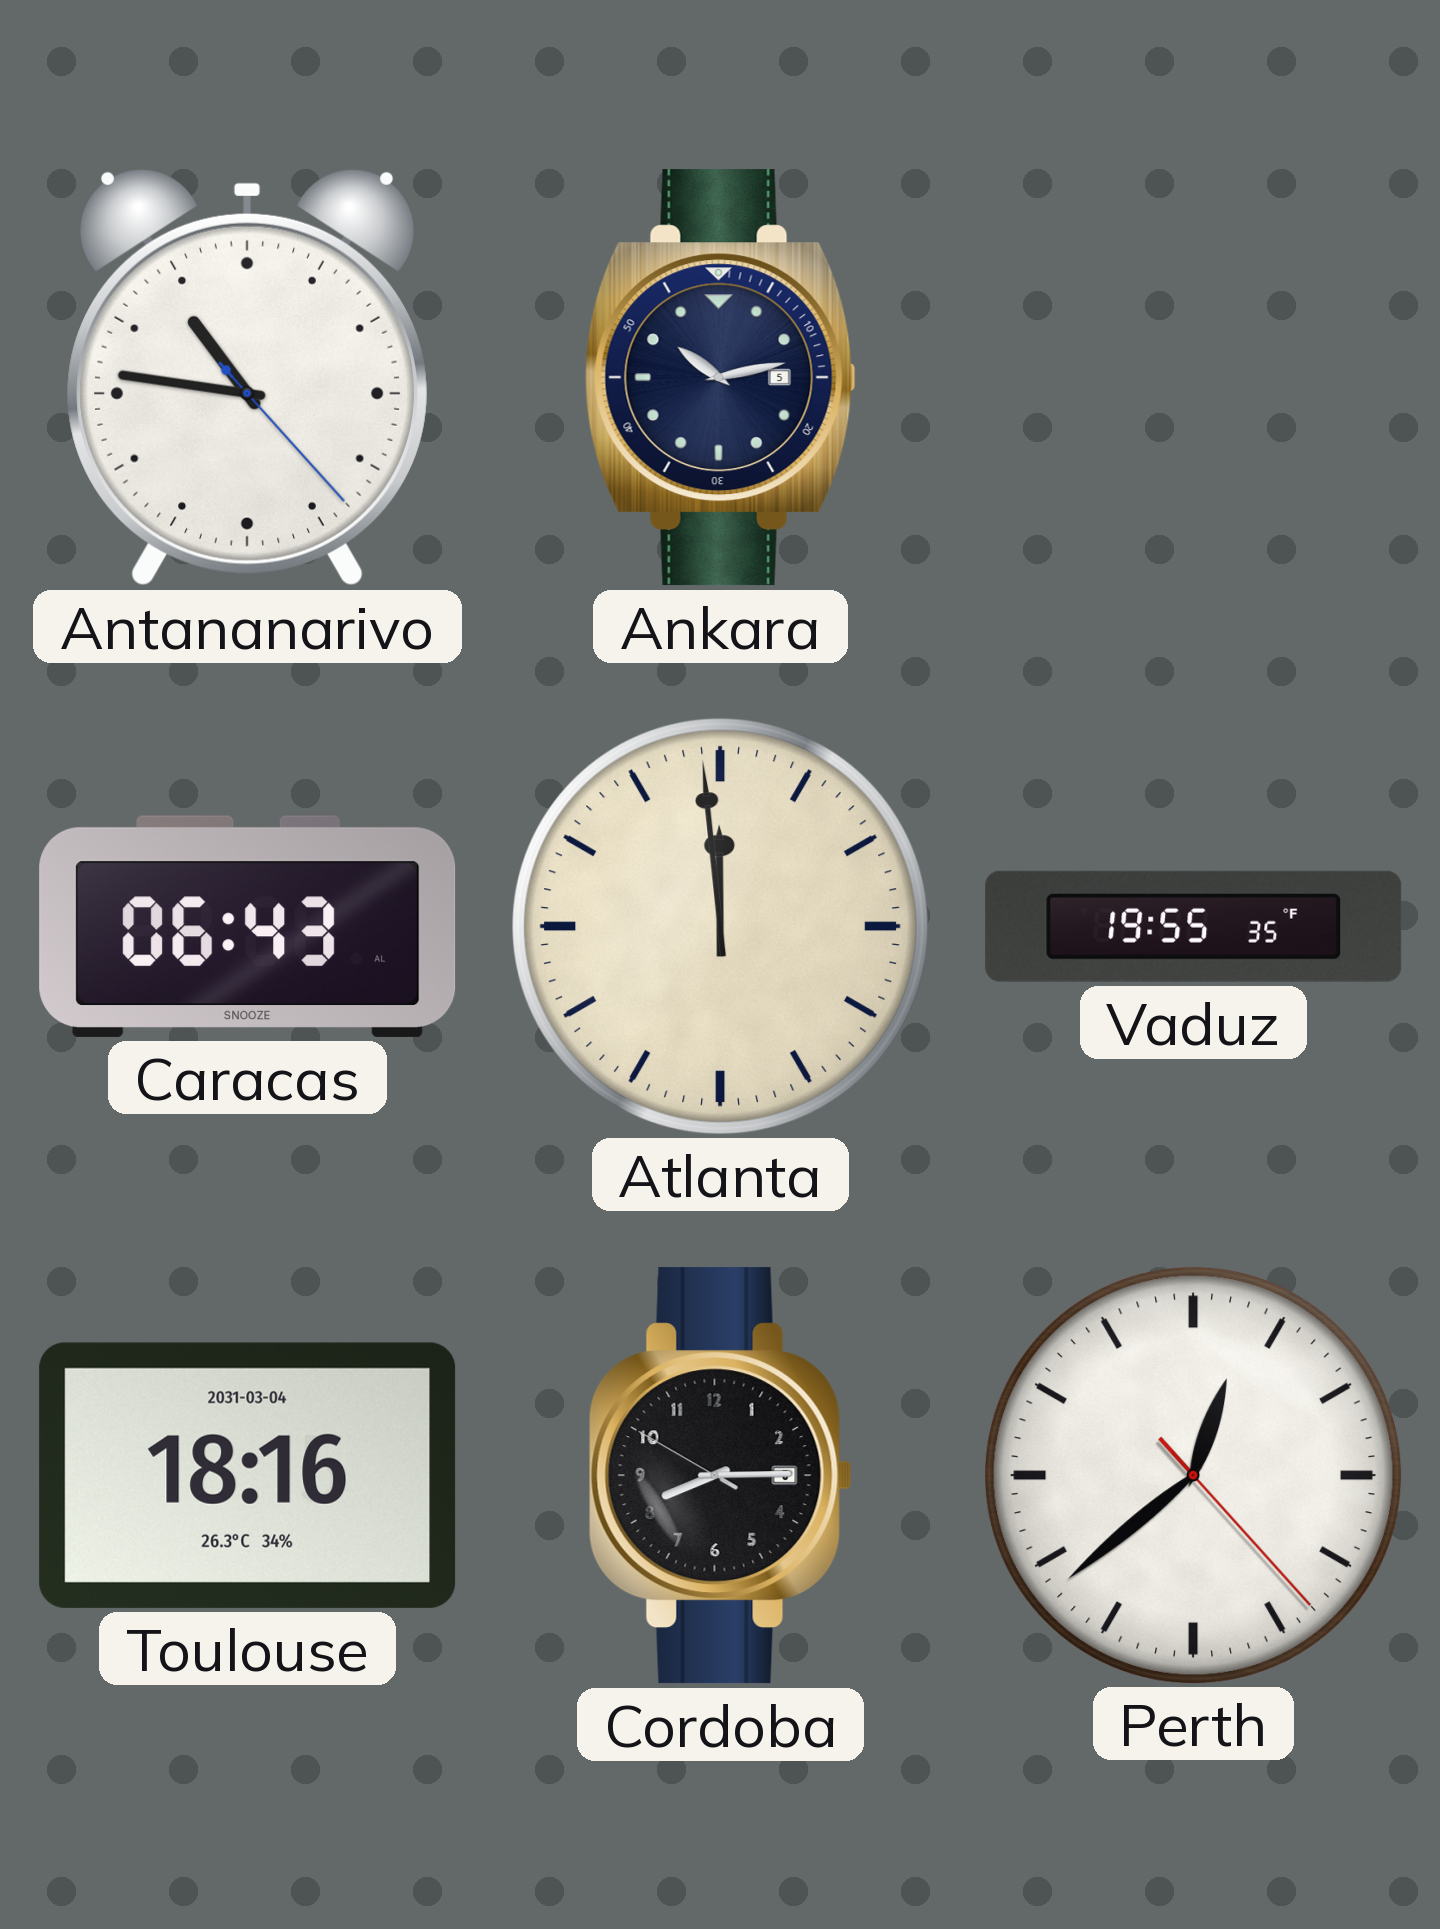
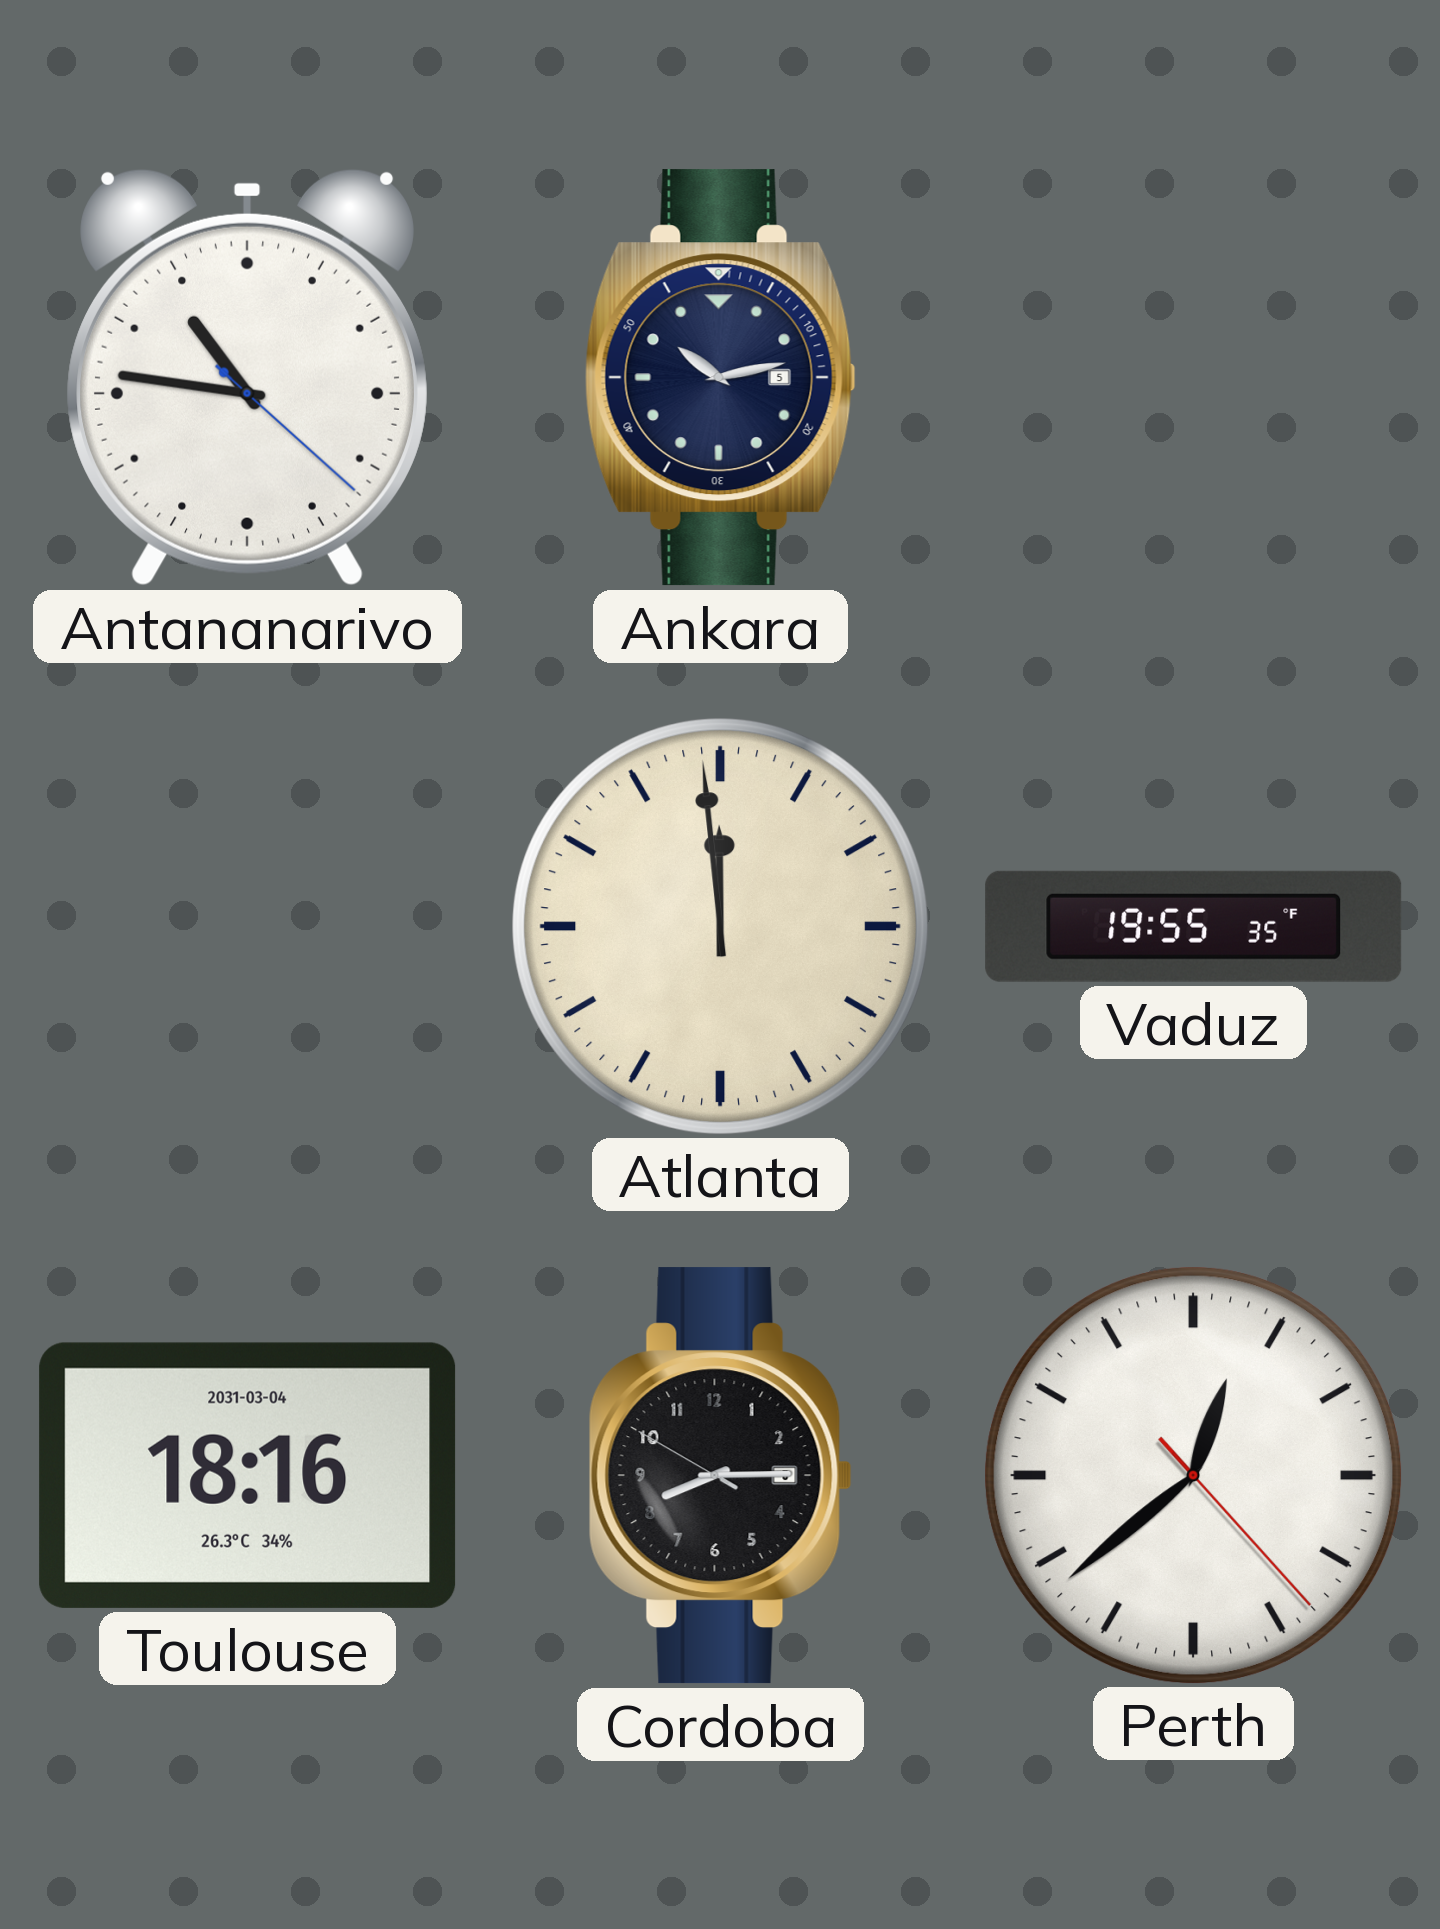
Antananarivo: 10:46:23 -> 10:46:22
Caracas: 06:43 -> none
